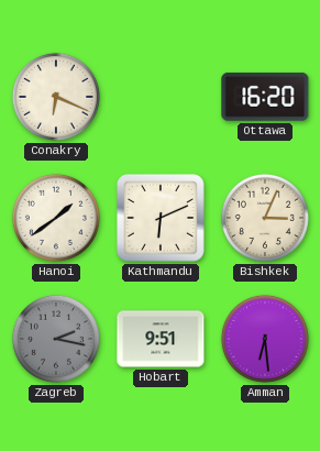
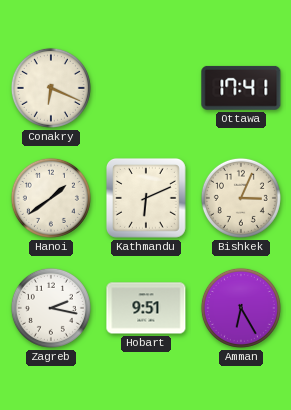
Ottawa: 16:20 -> 17:41
Zagreb dial: grey -> white
Amman: 6:29 -> 6:25
